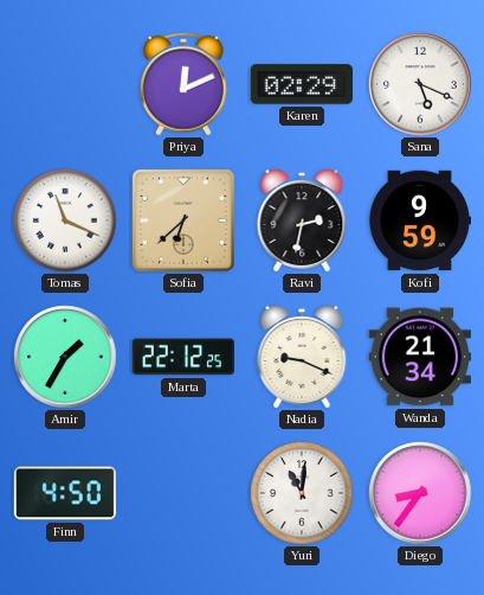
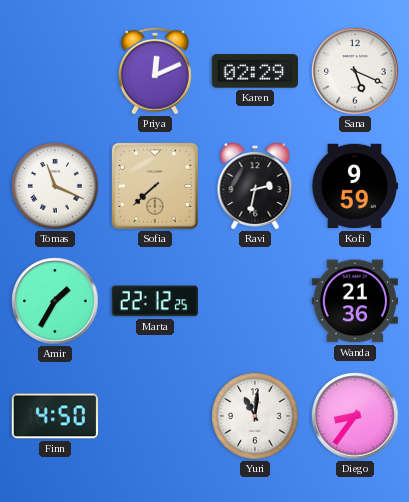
Sofia: 6:38 -> 7:38
Nadia: 9:19 -> none
Wanda: 21:34 -> 21:36
